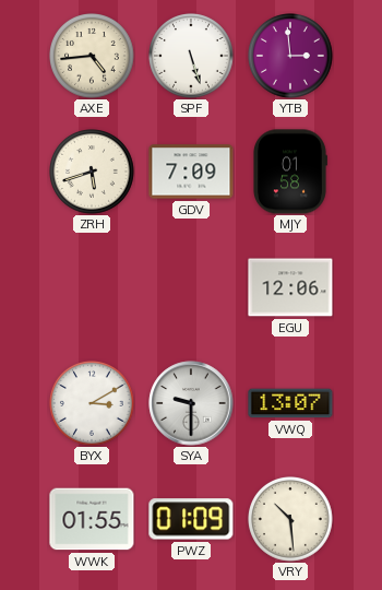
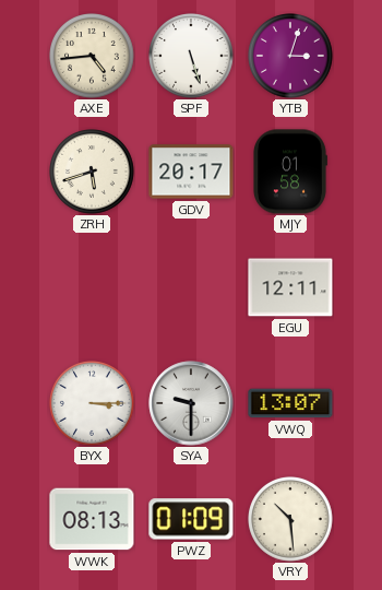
YTB: 2:59 -> 3:03
GDV: 7:09 -> 20:17
EGU: 12:06 -> 12:11
BYX: 3:10 -> 3:15
WWK: 01:55 -> 08:13
